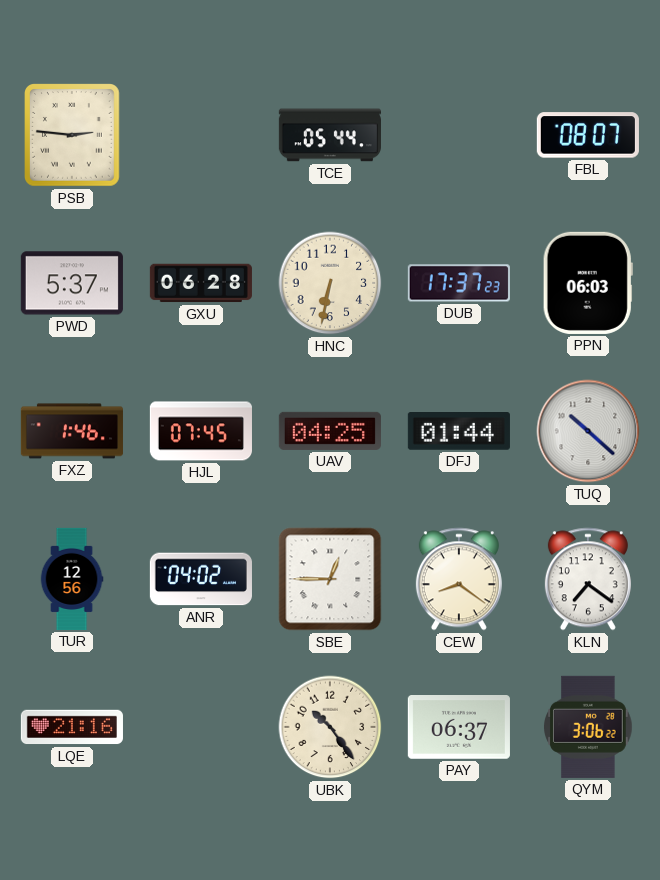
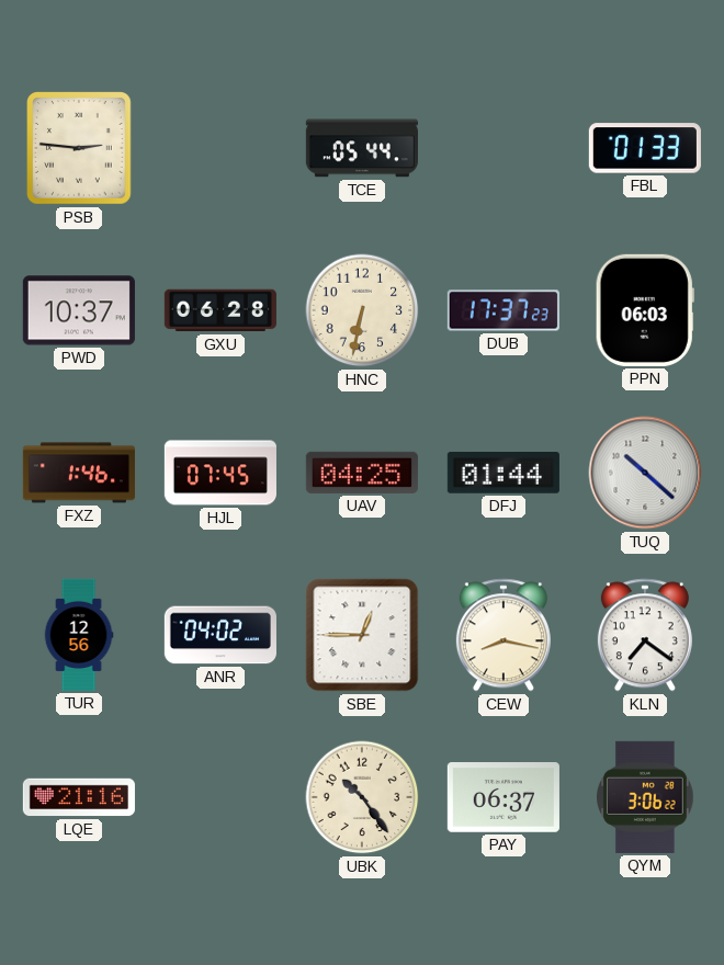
FBL: 08:07 -> 01:33
PWD: 5:37 -> 10:37
CEW: 8:21 -> 8:17
